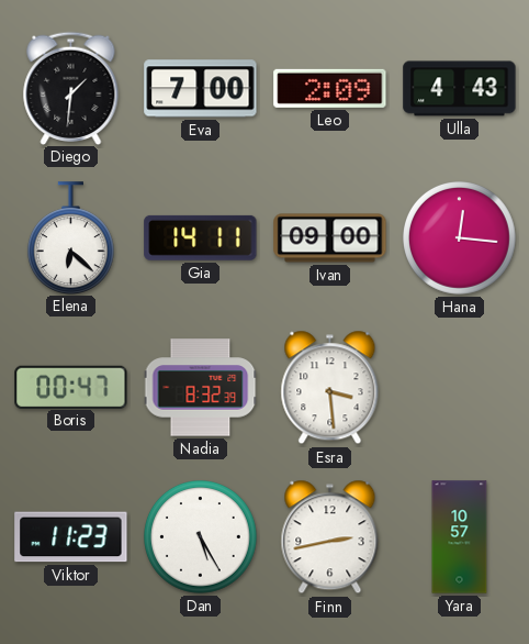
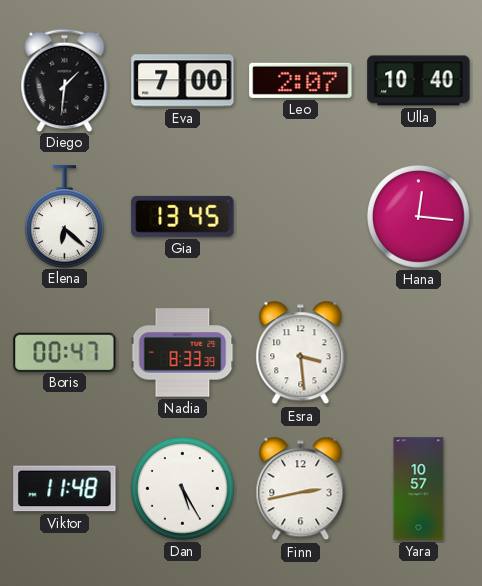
Leo: 2:09 -> 2:07
Ulla: 4:43 -> 10:40
Gia: 14:11 -> 13:45
Ivan: 09:00 -> none
Nadia: 8:32 -> 8:33
Viktor: 11:23 -> 11:48
